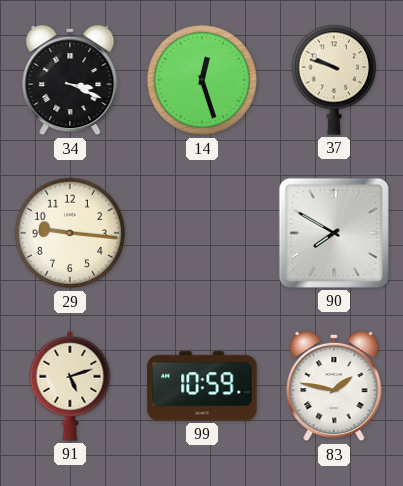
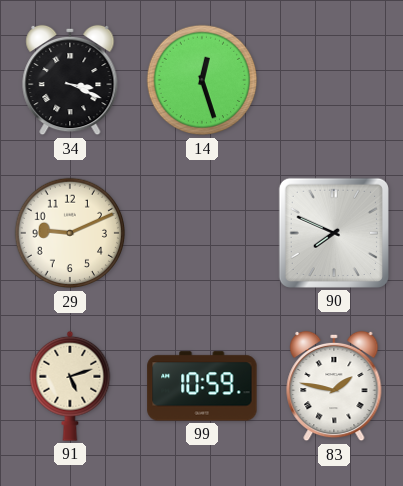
37: 9:48 -> none
29: 9:16 -> 9:11
90: 7:50 -> 7:49
